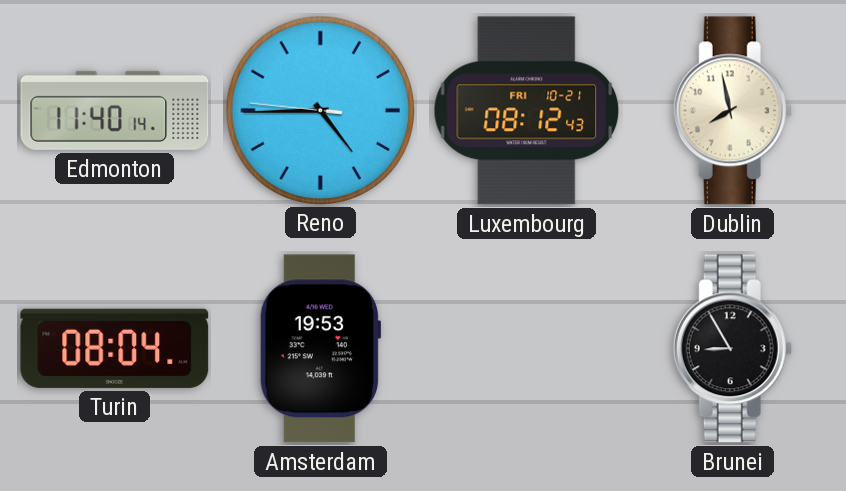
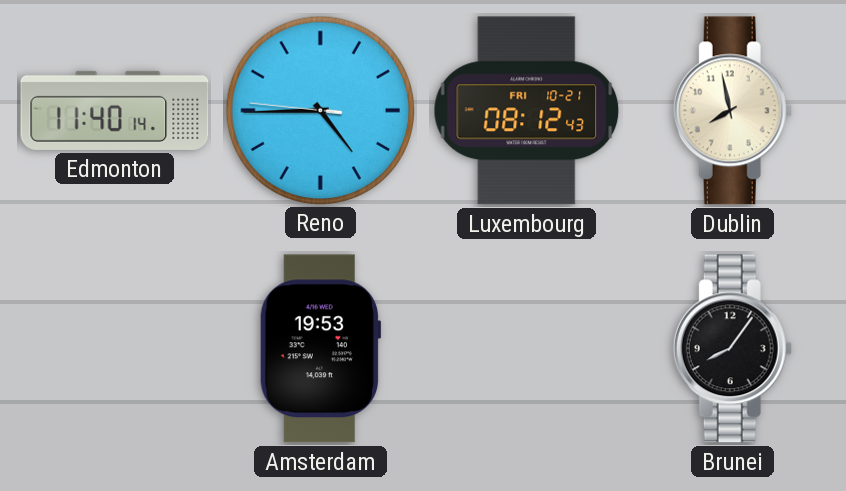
Turin: 08:04 -> none
Brunei: 8:55 -> 8:06
